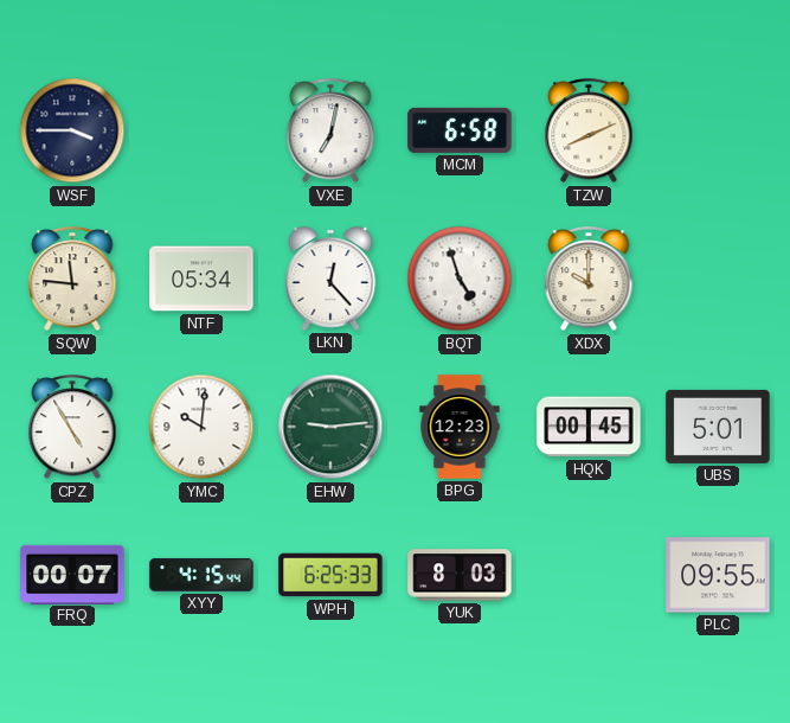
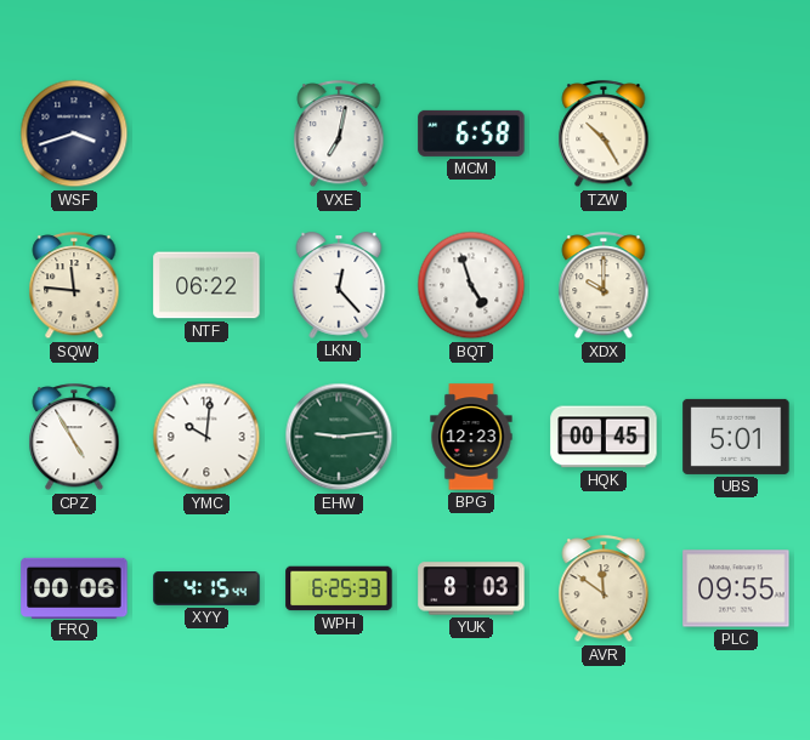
WSF: 3:45 -> 3:42
TZW: 8:11 -> 10:25
NTF: 05:34 -> 06:22
FRQ: 00:07 -> 00:06
AVR: none -> 11:51
